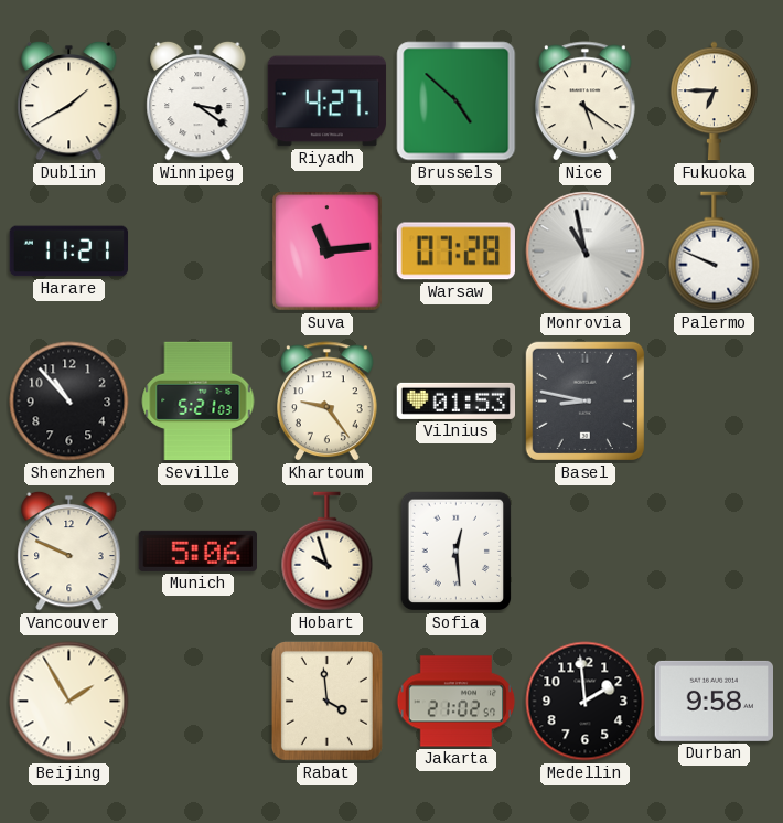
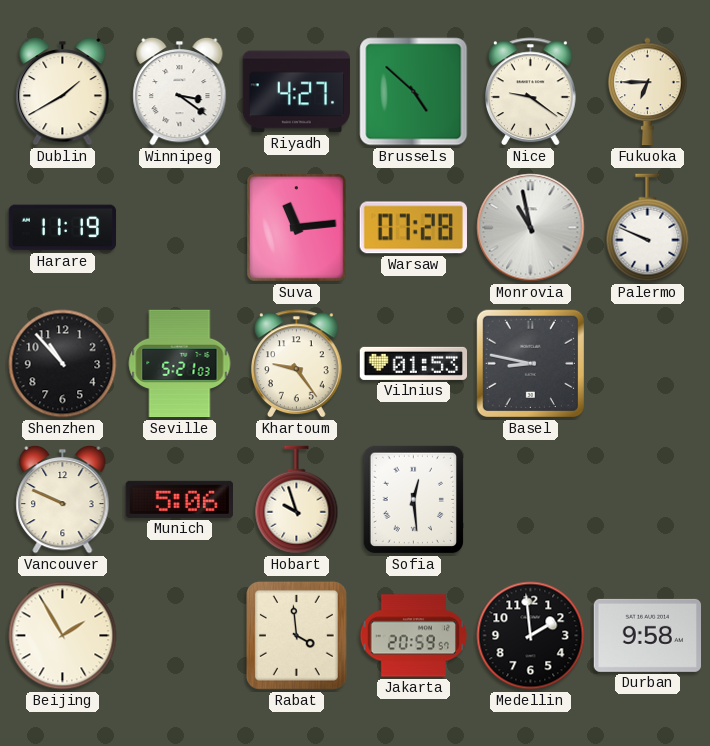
Nice: 5:21 -> 9:21
Harare: 11:21 -> 11:19
Jakarta: 21:02 -> 20:59
